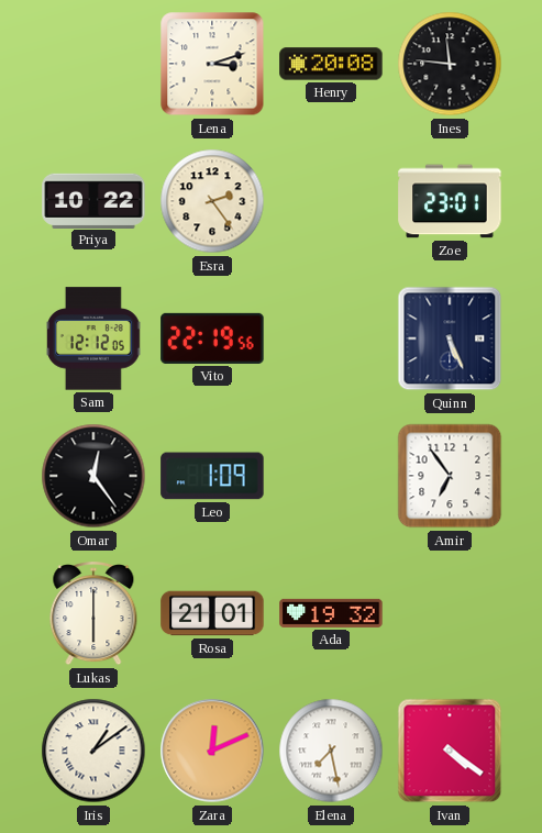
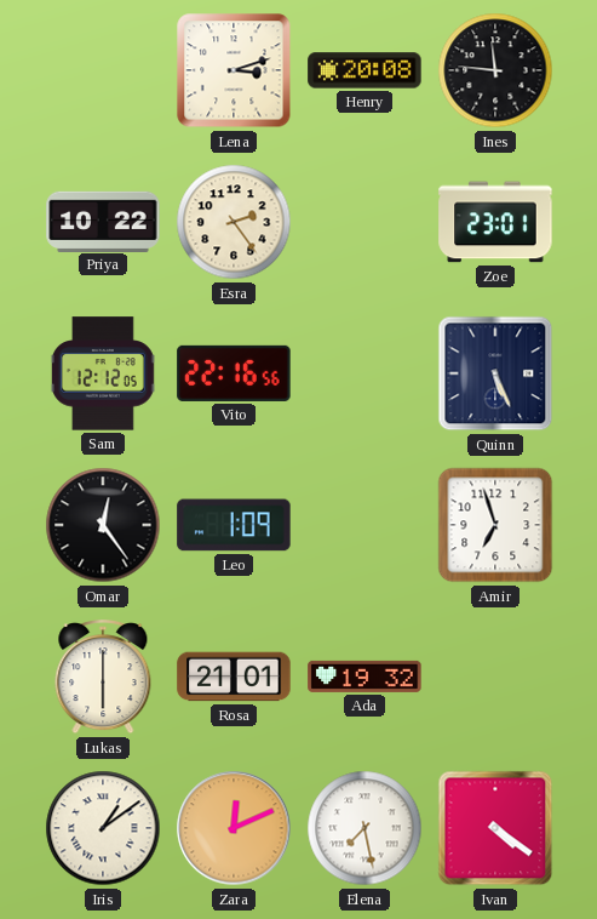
Vito: 22:19 -> 22:16
Amir: 6:54 -> 6:57
